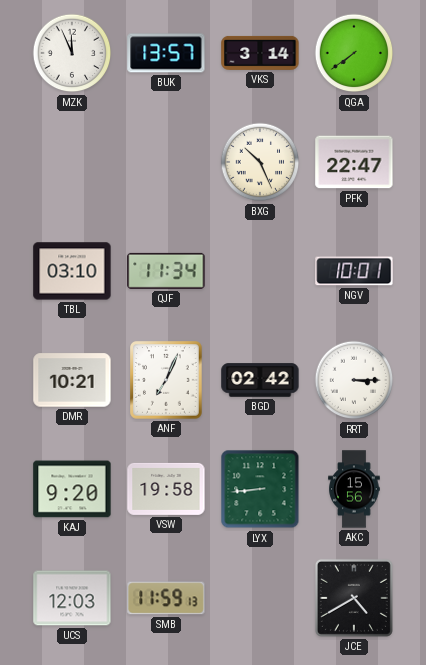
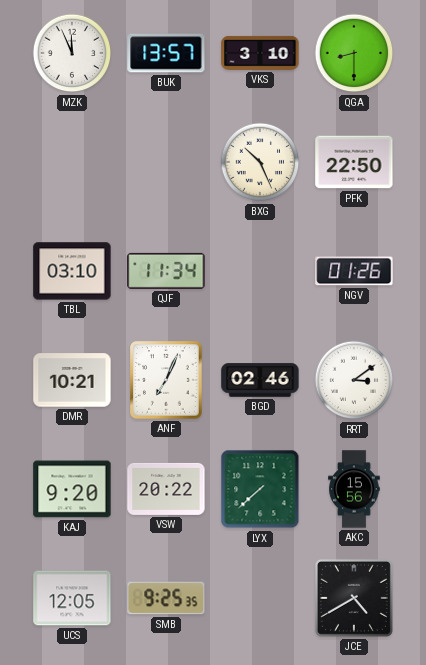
VKS: 3:14 -> 3:10
QGA: 7:39 -> 8:30
PFK: 22:47 -> 22:50
NGV: 10:01 -> 01:26
BGD: 02:42 -> 02:46
RRT: 3:15 -> 3:09
VSW: 19:58 -> 20:22
LYX: 8:44 -> 7:38
UCS: 12:03 -> 12:05
SMB: 11:59 -> 9:25
